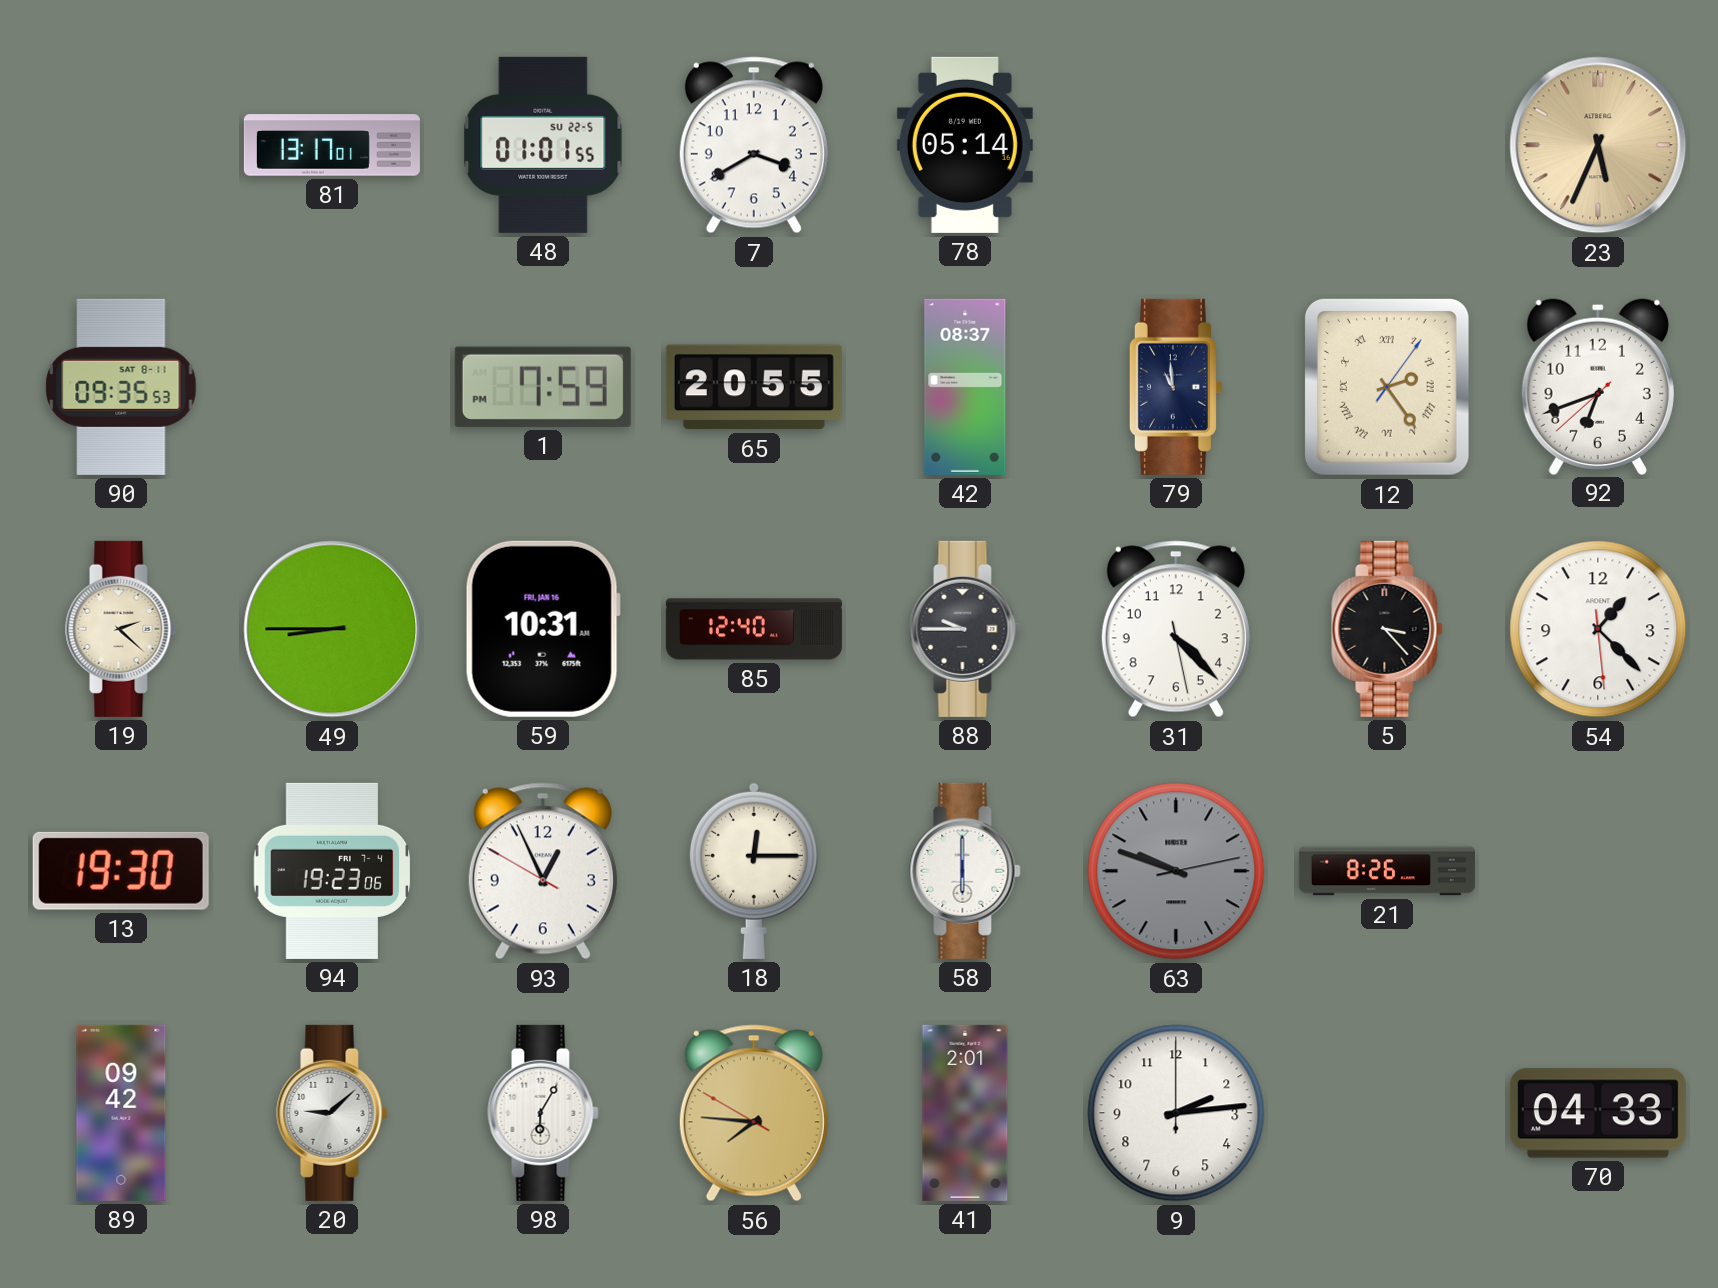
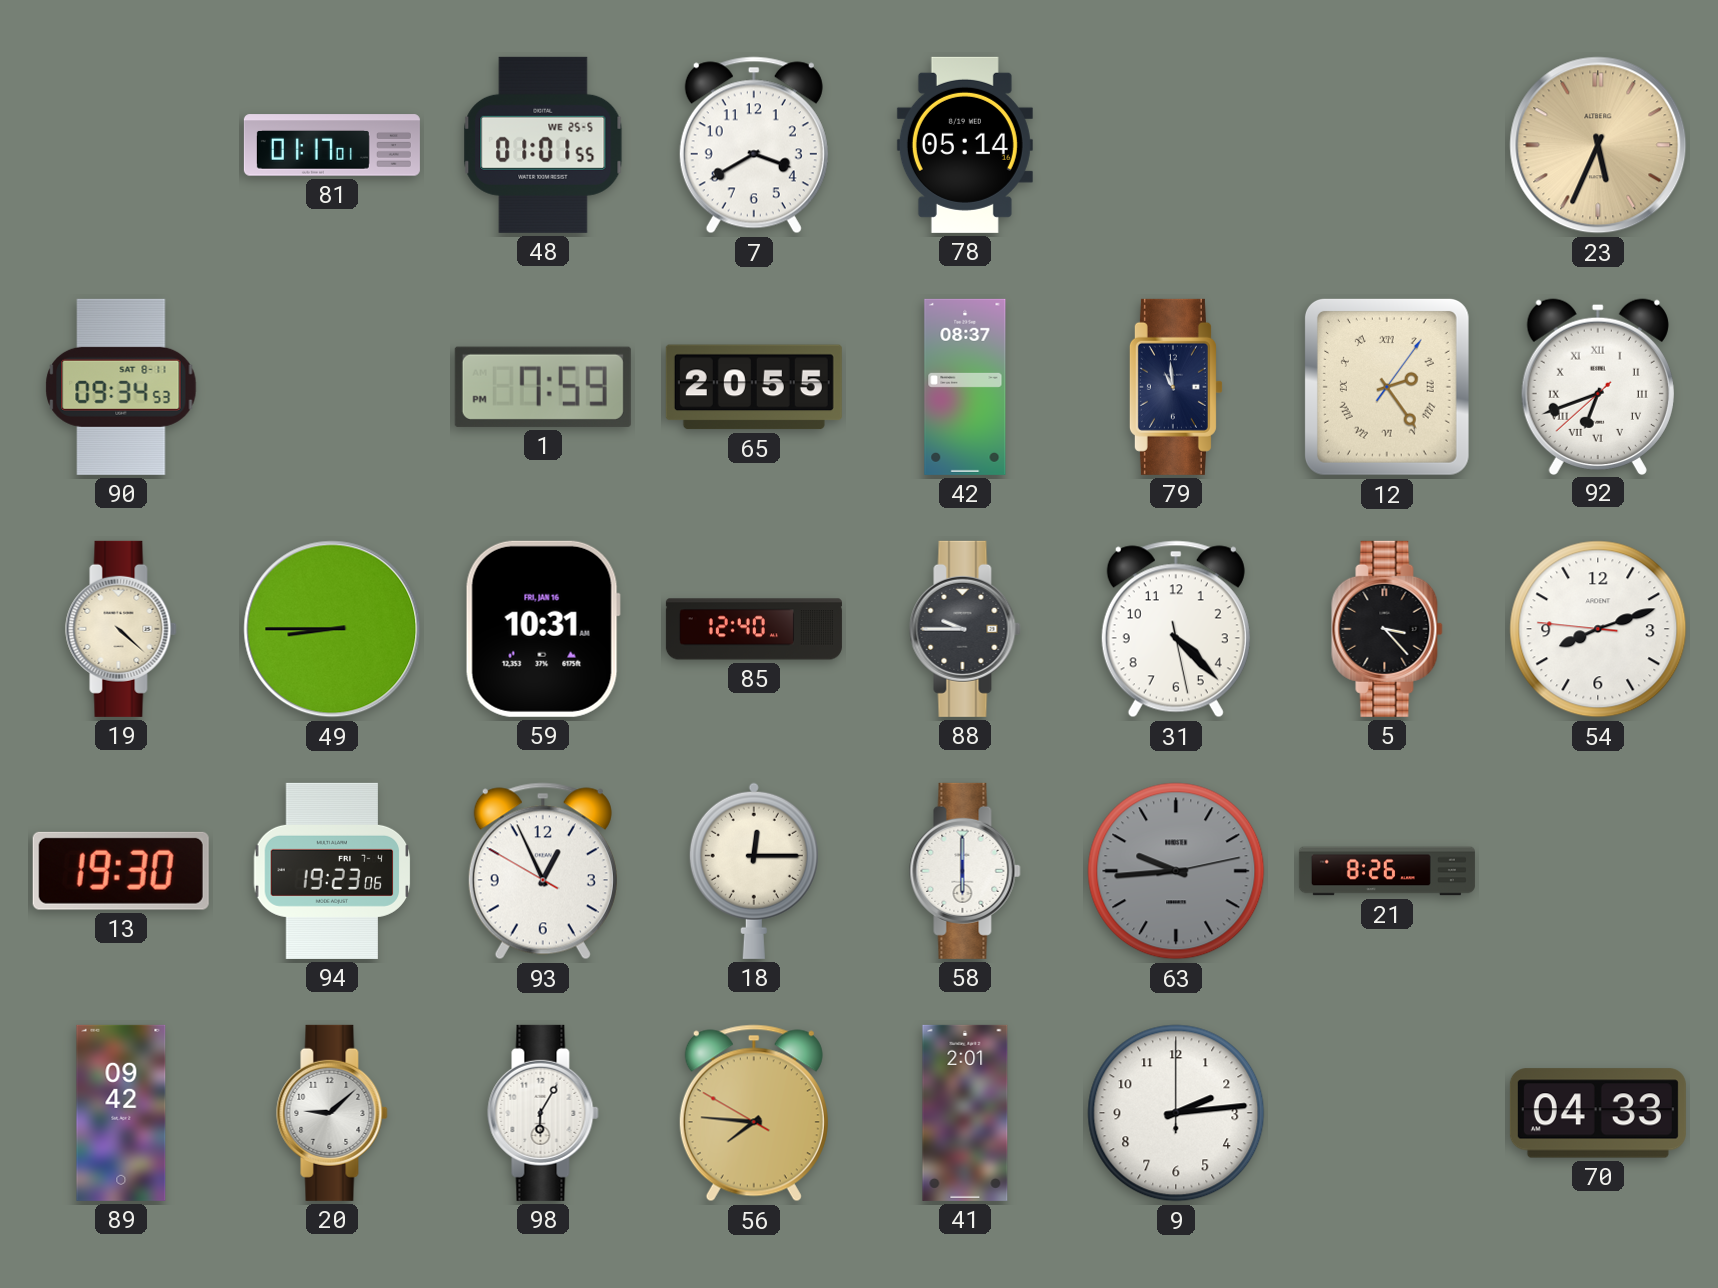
81: 13:17 -> 01:17
48 date: SU 22-5 -> WE 25-5
90: 09:35 -> 09:34
92 numerals: Arabic -> Roman
19: 2:22 -> 4:22
54: 1:22 -> 8:11
63: 9:48 -> 9:44
